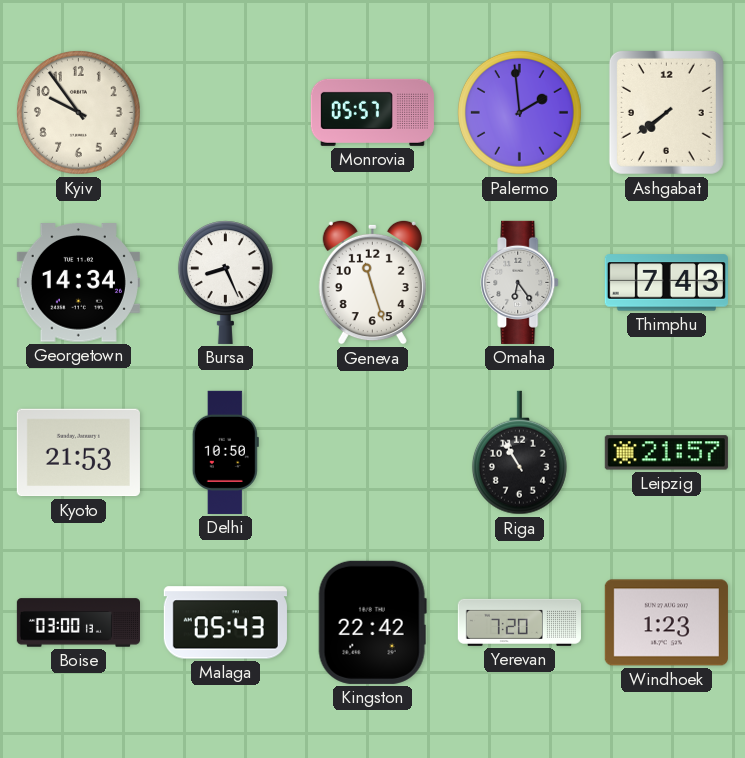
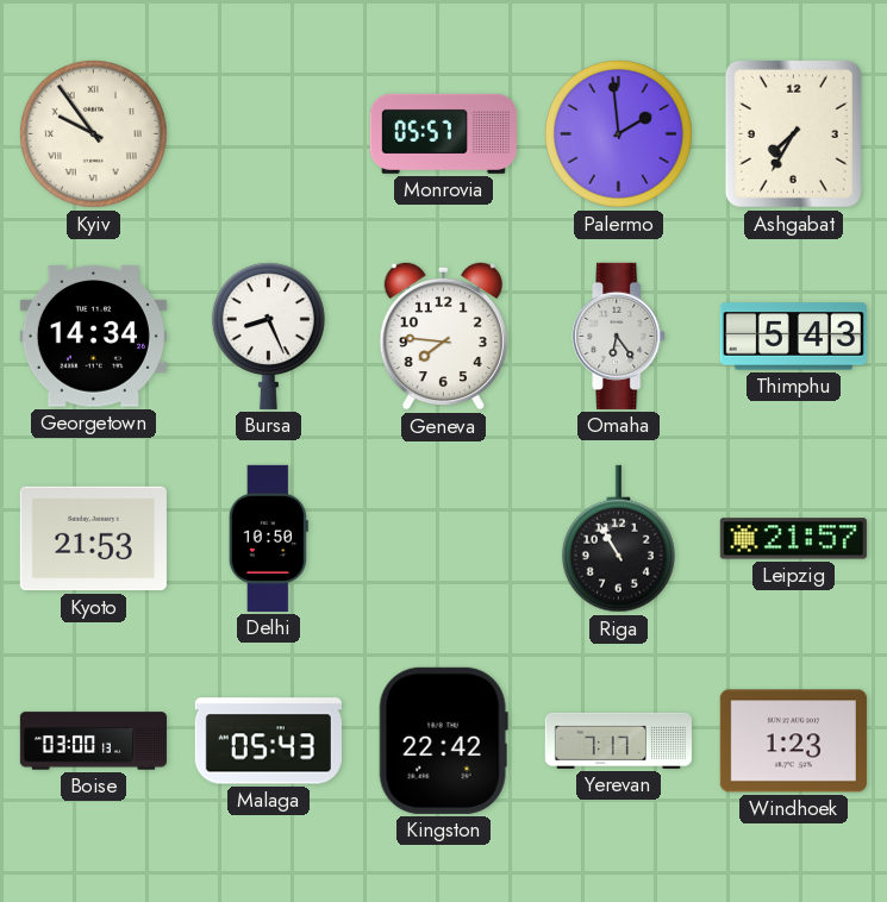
Kyiv numerals: Arabic -> Roman
Ashgabat: 7:39 -> 7:35
Geneva: 11:27 -> 7:46
Thimphu: 7:43 -> 5:43
Yerevan: 7:20 -> 7:17
